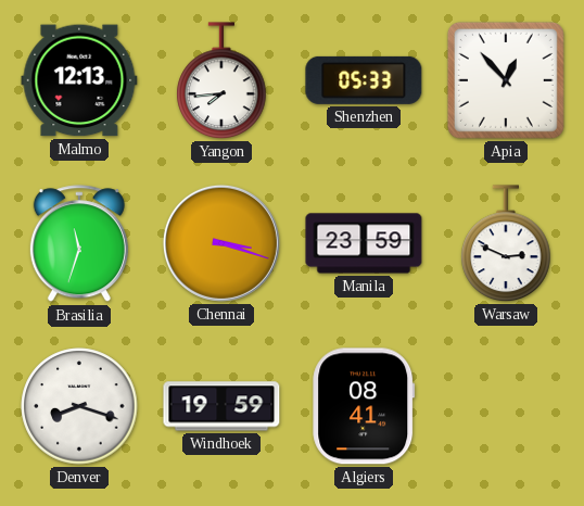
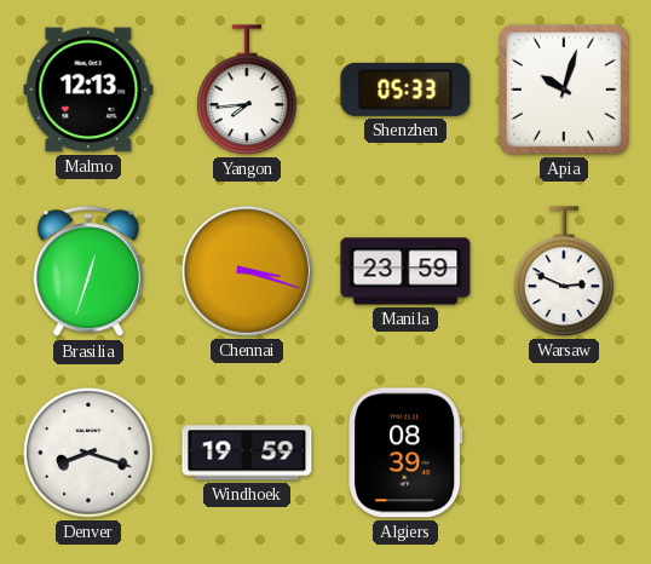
Apia: 12:53 -> 10:03
Brasilia: 11:33 -> 12:33
Algiers: 08:41 -> 08:39
